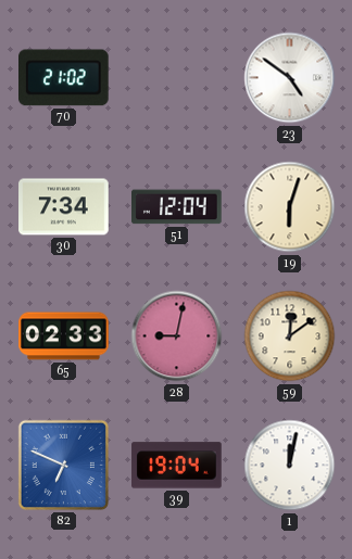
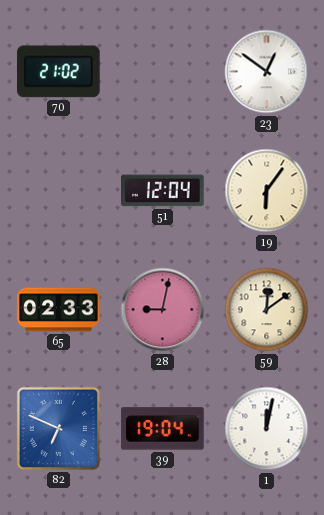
23: 4:51 -> 12:51
30: 7:34 -> none
19: 6:03 -> 6:06
